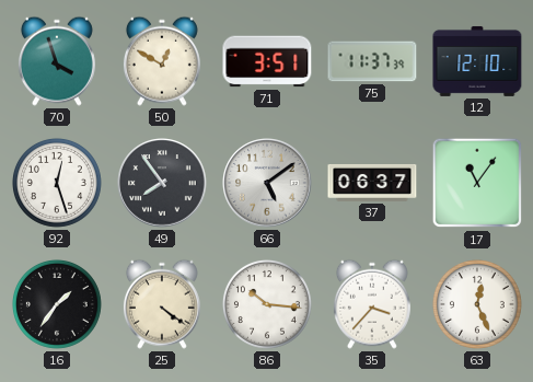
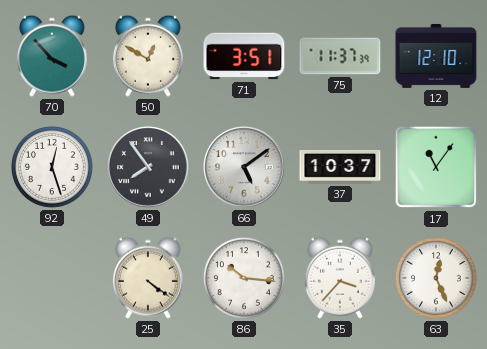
70: 3:57 -> 3:53
37: 06:37 -> 10:37
16: 1:36 -> none
